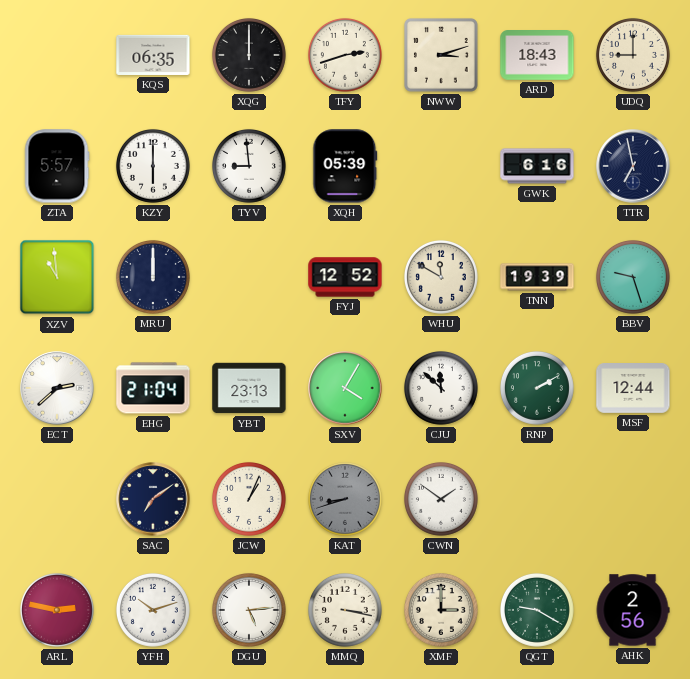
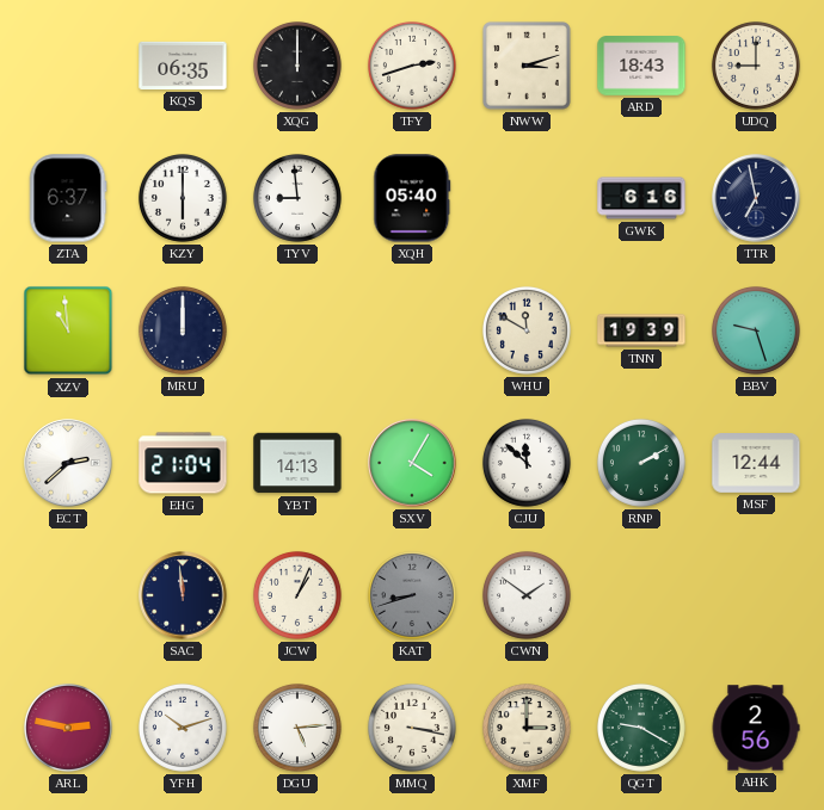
ZTA: 5:57 -> 6:37
XQH: 05:39 -> 05:40
FYJ: 12:52 -> none
YBT: 23:13 -> 14:13
SAC: 7:09 -> 11:59
